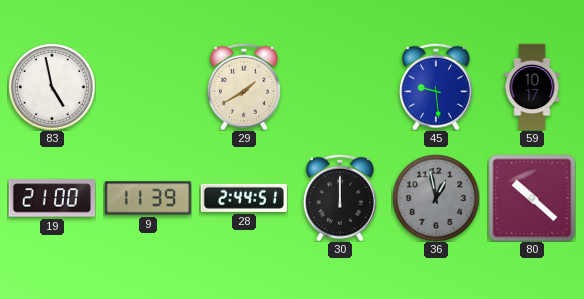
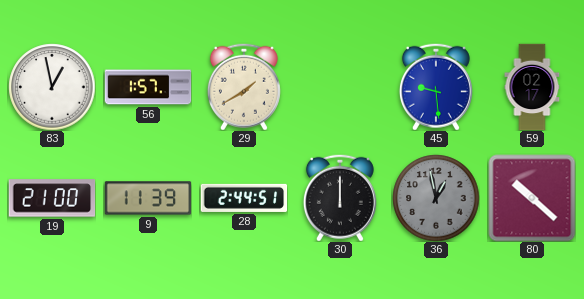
83: 4:58 -> 12:58
56: none -> 1:57
59: 10:17 -> 02:17
